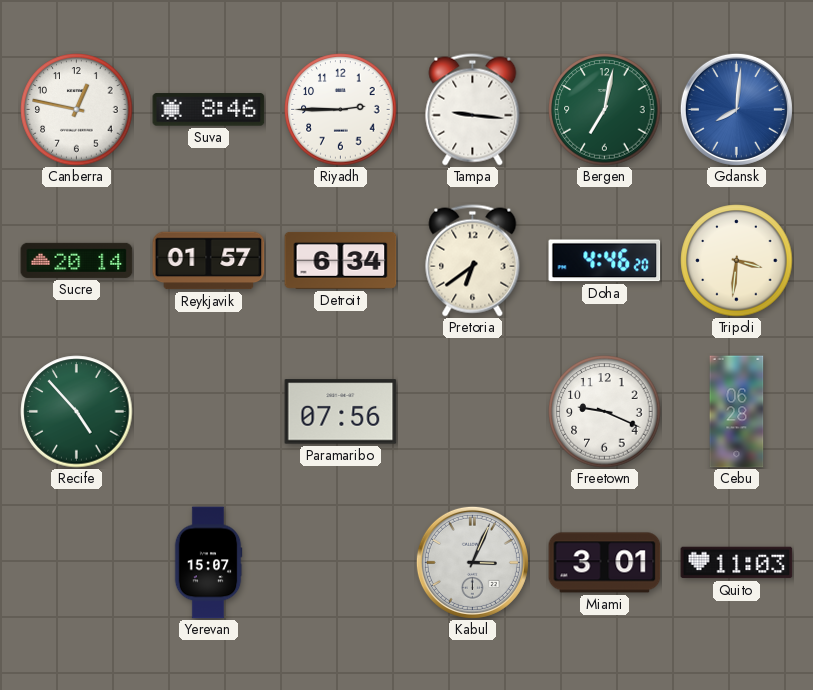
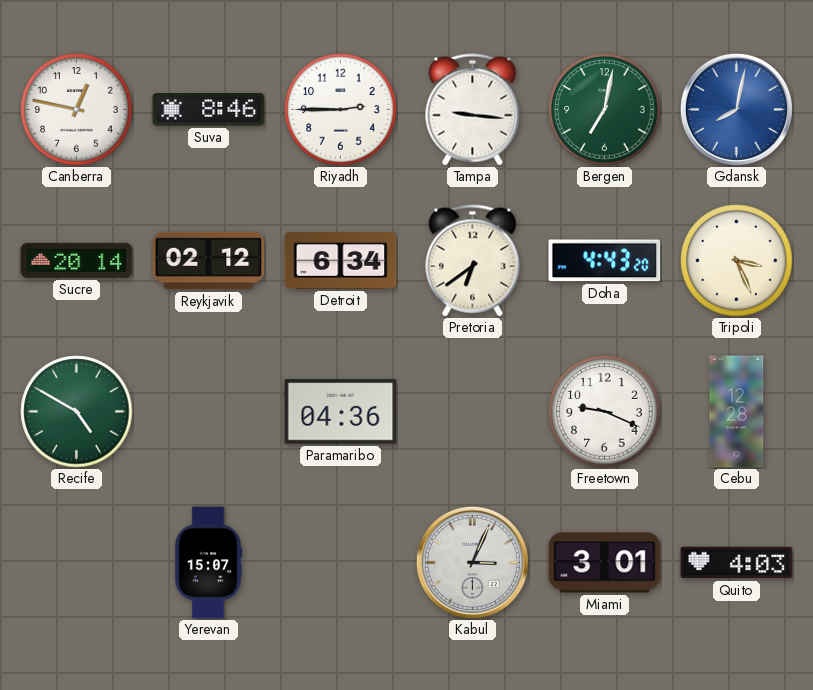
Gdansk: 8:01 -> 8:02
Reykjavik: 01:57 -> 02:12
Doha: 4:46 -> 4:43
Tripoli: 3:31 -> 3:26
Recife: 4:53 -> 4:50
Paramaribo: 07:56 -> 04:36
Cebu: 06:28 -> 12:28
Quito: 11:03 -> 4:03
